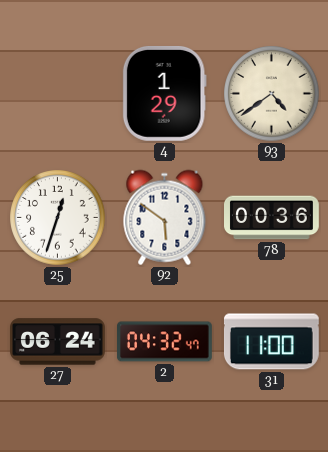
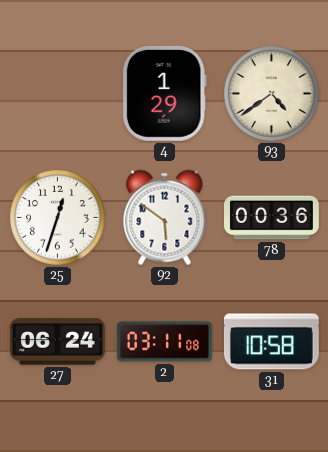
2: 04:32 -> 03:11
31: 11:00 -> 10:58
